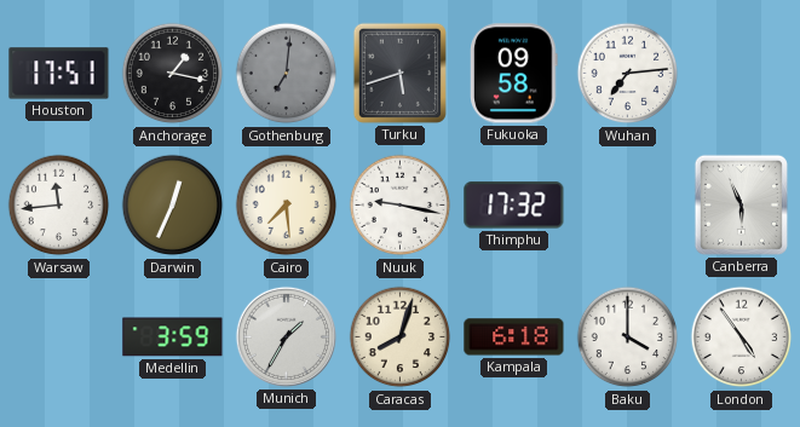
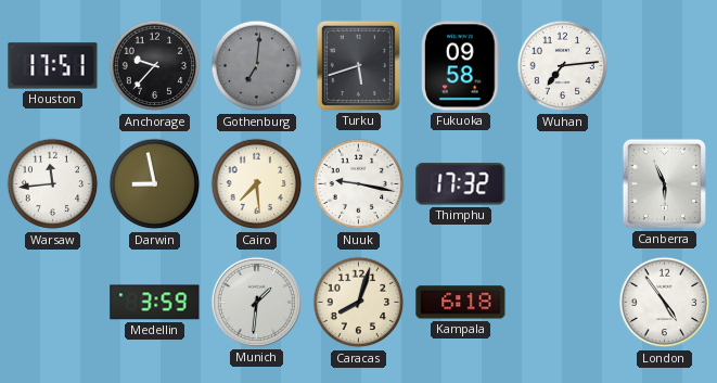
Anchorage: 1:17 -> 9:37
Darwin: 12:34 -> 8:58
Munich: 1:35 -> 1:31
Baku: 4:00 -> none
